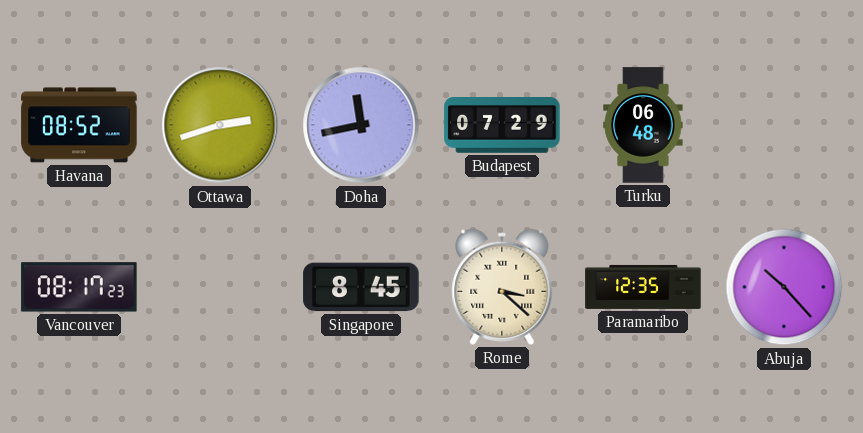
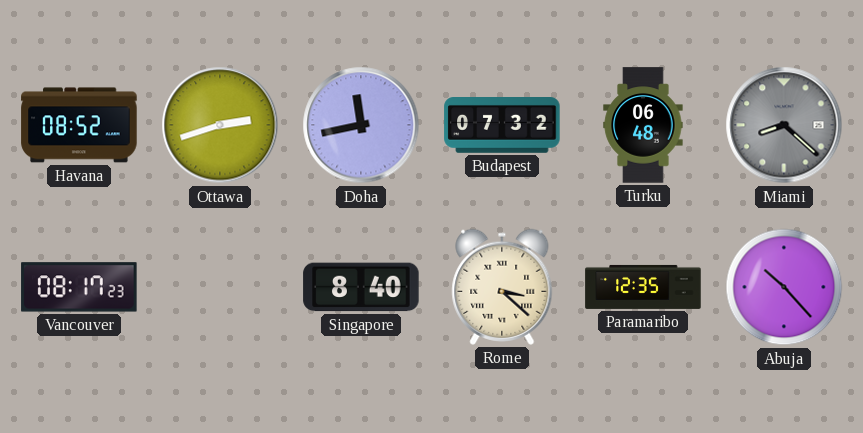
Budapest: 07:29 -> 07:32
Miami: none -> 8:22
Singapore: 8:45 -> 8:40
